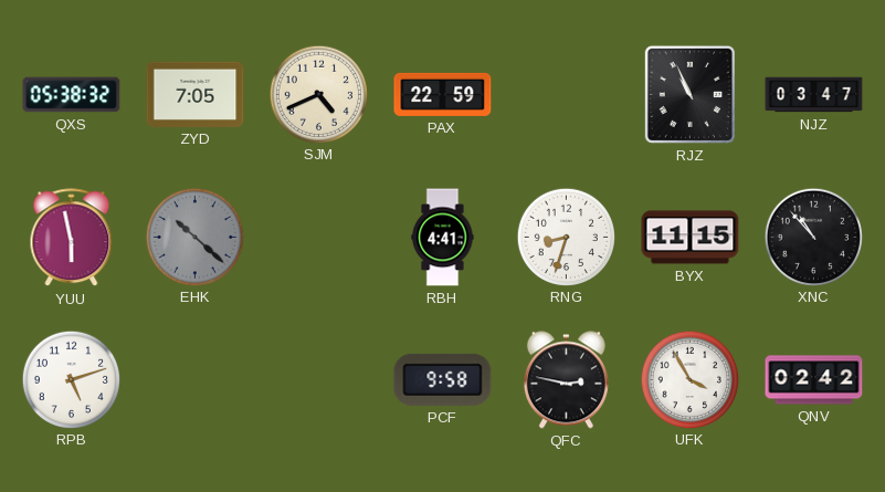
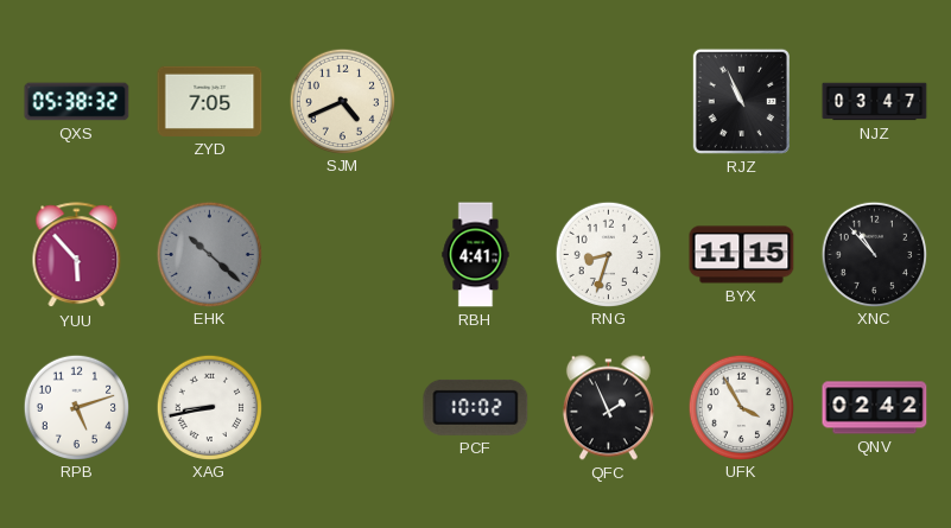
PAX: 22:59 -> none
YUU: 5:58 -> 5:53
XAG: none -> 8:43
PCF: 9:58 -> 10:02
QFC: 2:47 -> 1:56
